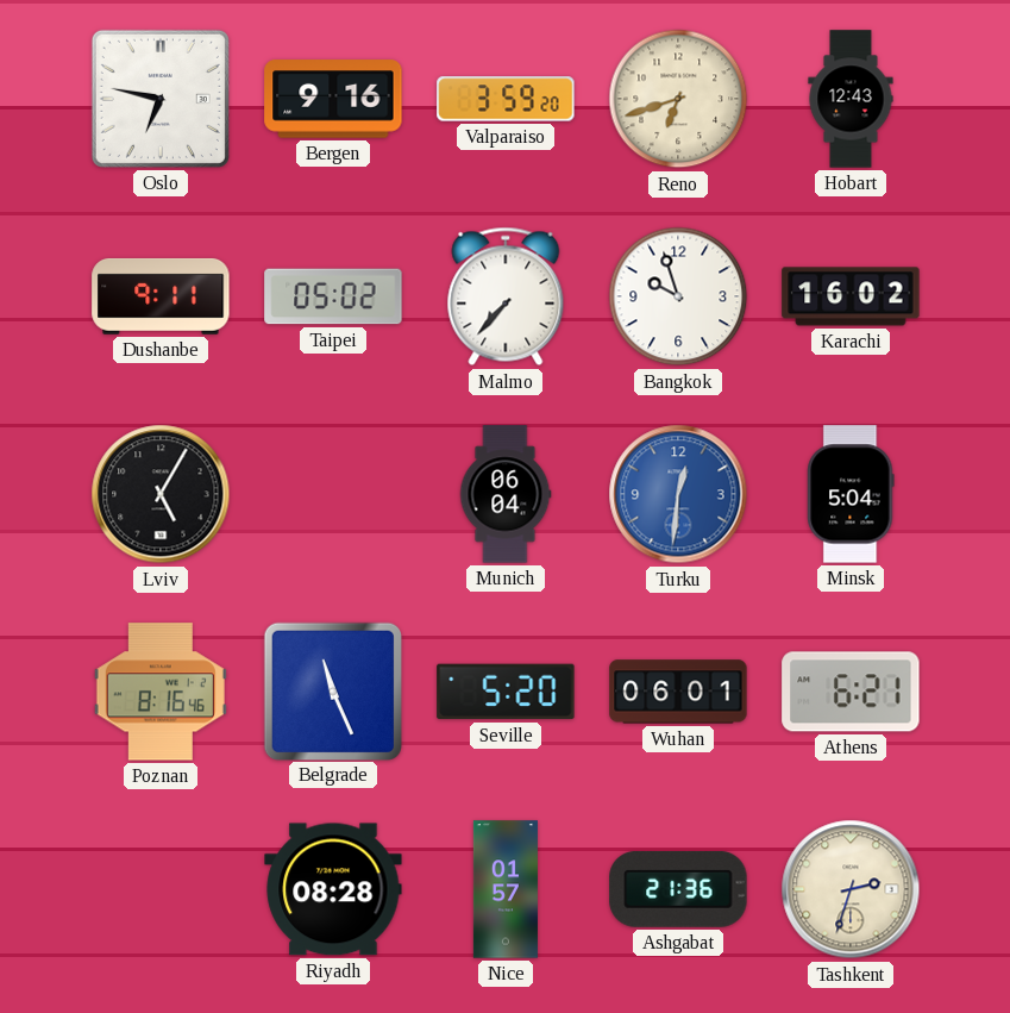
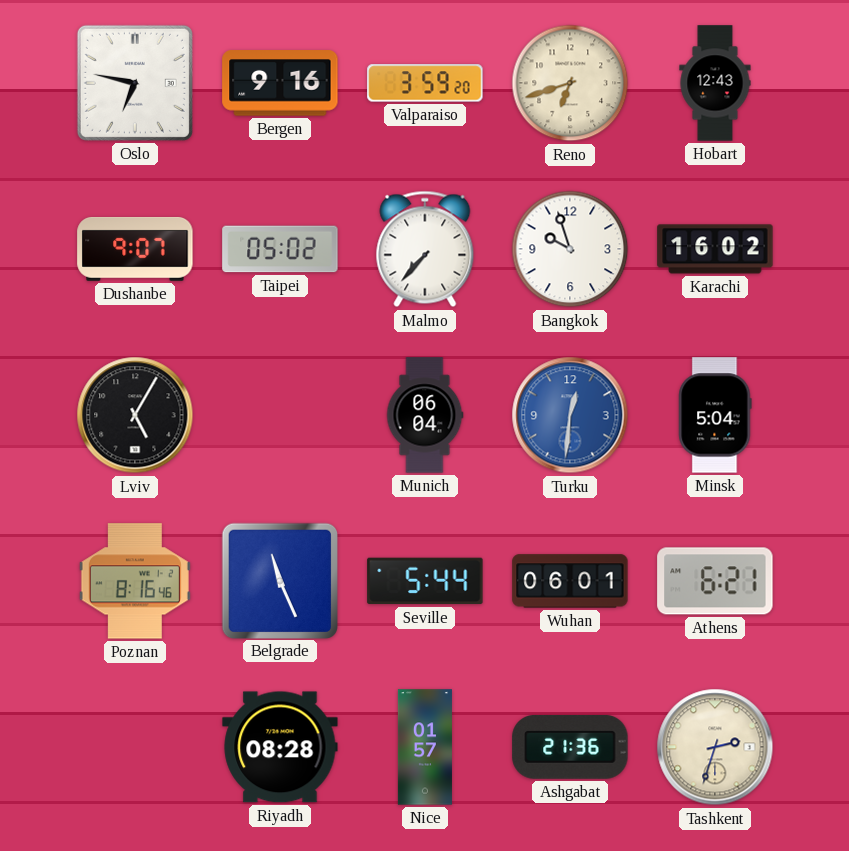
Dushanbe: 9:11 -> 9:07
Seville: 5:20 -> 5:44
